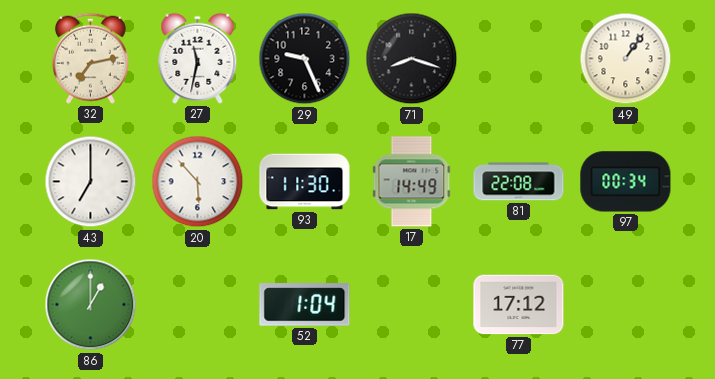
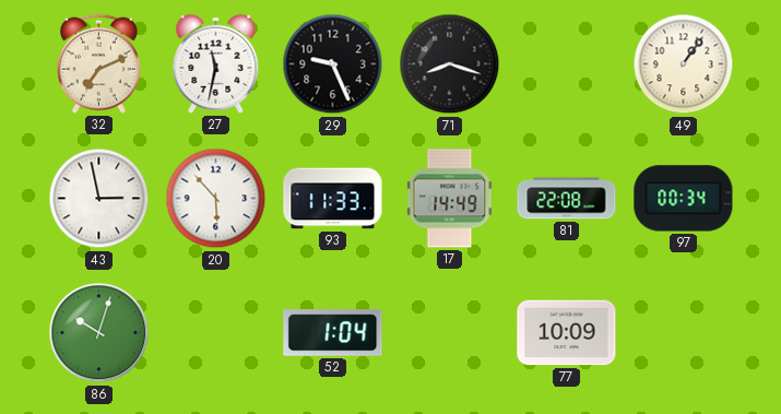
32: 7:13 -> 7:11
43: 7:00 -> 2:58
93: 11:30 -> 11:33
86: 1:00 -> 10:03
77: 17:12 -> 10:09
